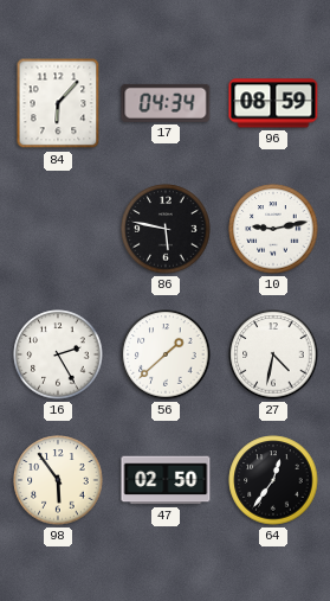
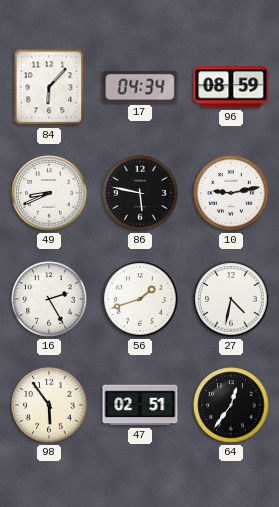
49: none -> 8:41
56: 1:38 -> 1:42
47: 02:50 -> 02:51
